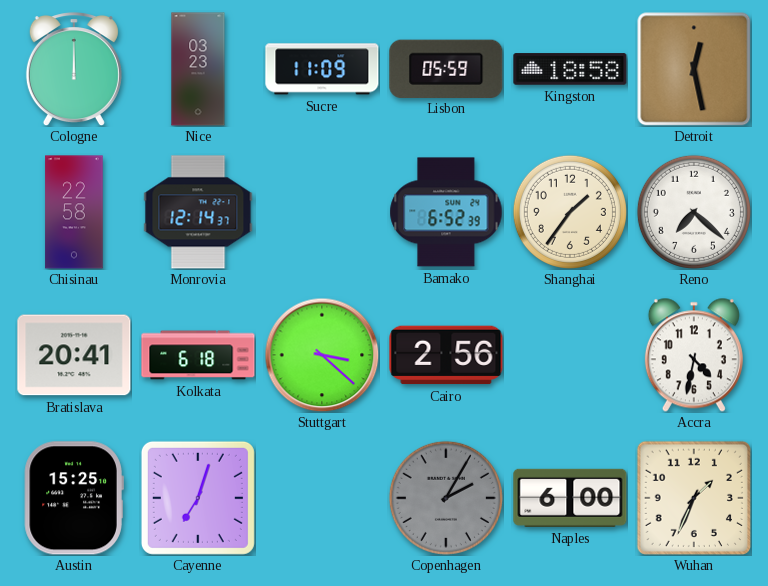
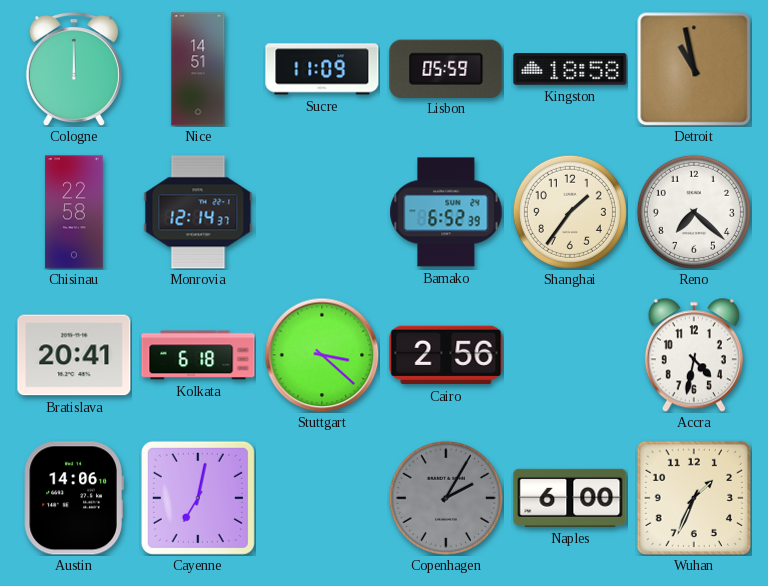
Nice: 03:23 -> 14:51
Detroit: 12:28 -> 10:58
Austin: 15:25 -> 14:06
Cayenne: 7:03 -> 7:02
